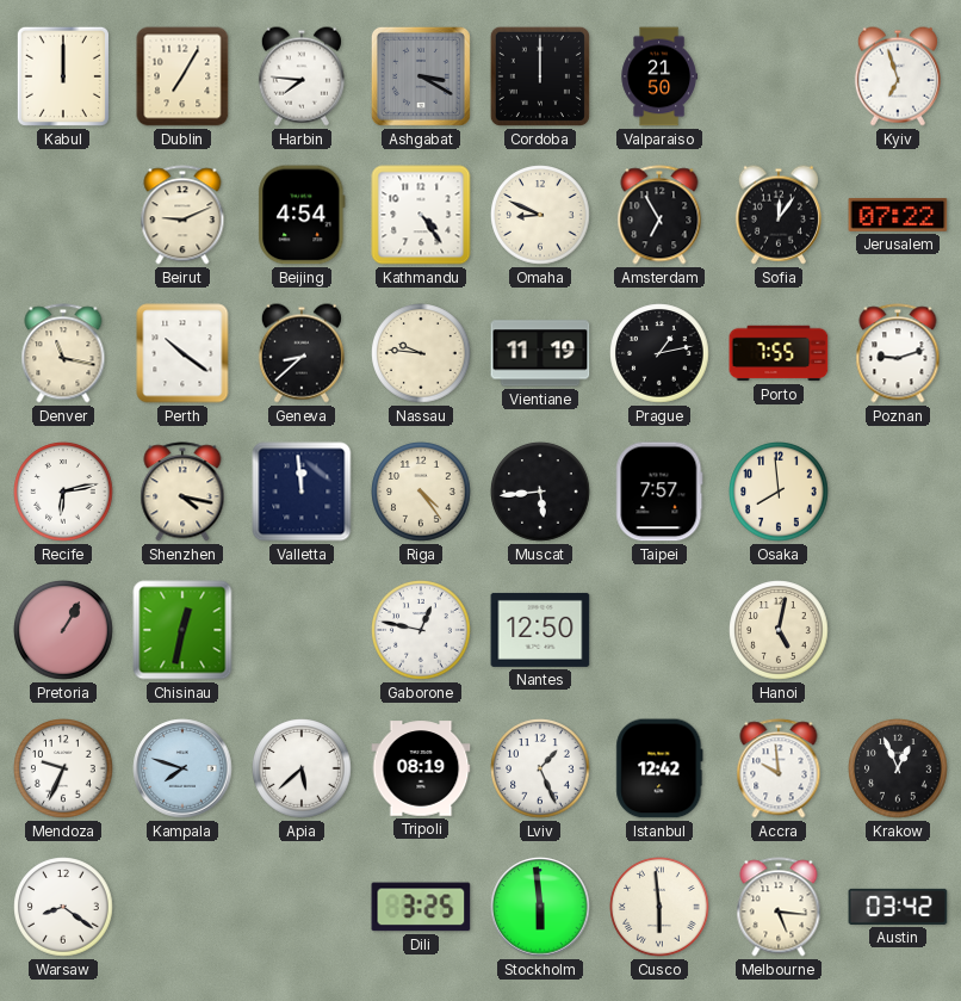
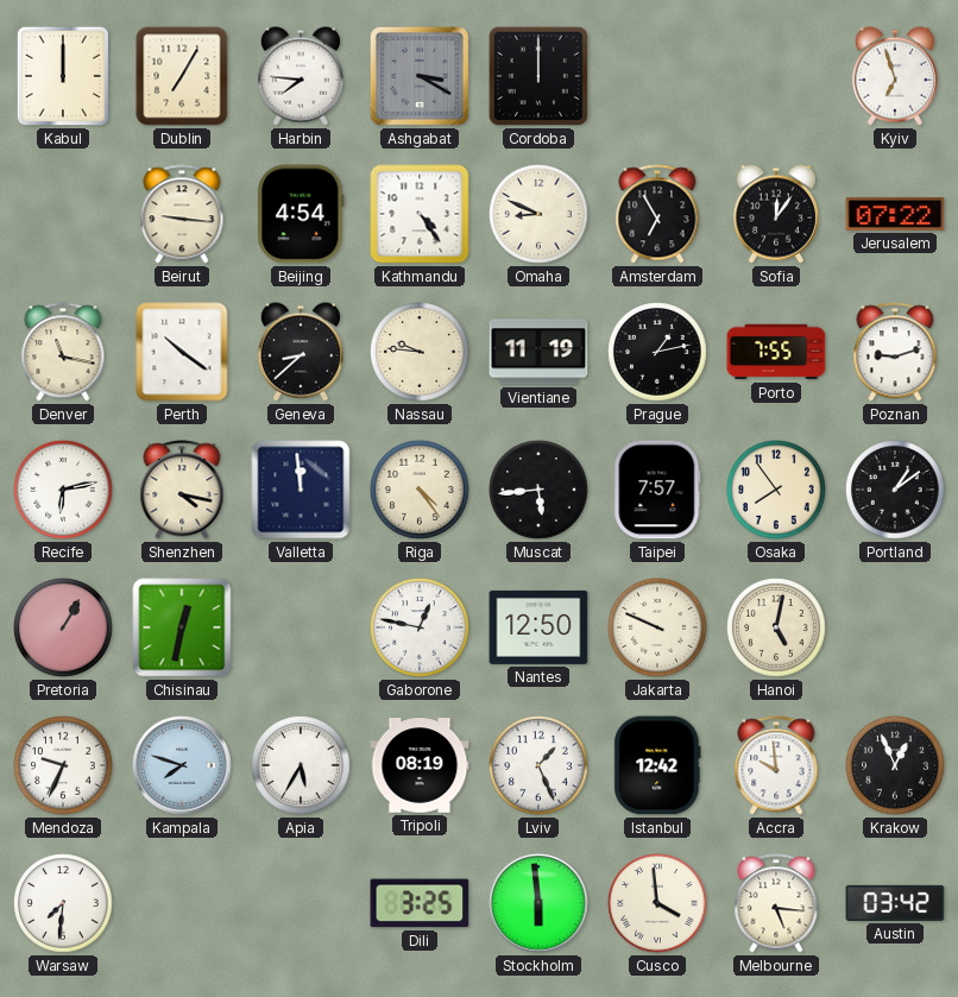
Valparaiso: 21:50 -> none
Beirut: 9:11 -> 9:16
Osaka: 7:59 -> 7:54
Portland: none -> 1:09
Jakarta: none -> 9:49
Apia: 5:38 -> 5:35
Warsaw: 8:21 -> 7:31
Cusco: 5:59 -> 3:59
